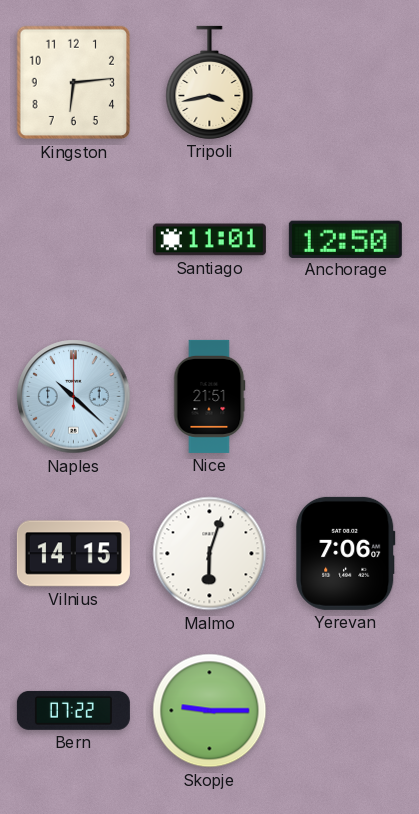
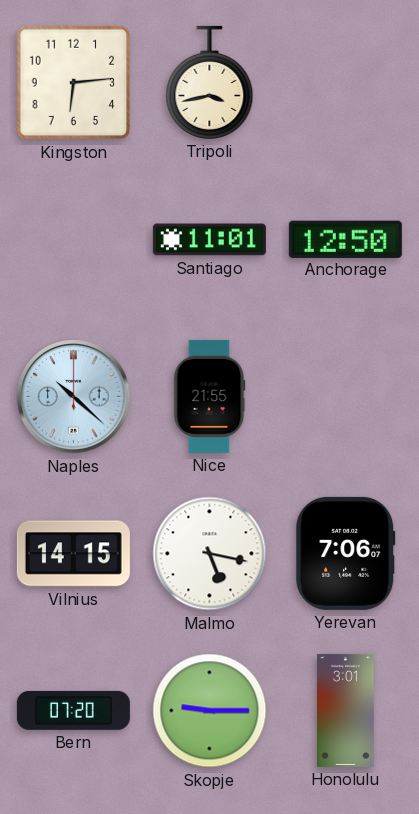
Nice: 21:51 -> 21:55
Malmo: 6:03 -> 5:17
Bern: 07:22 -> 07:20
Honolulu: none -> 3:01
